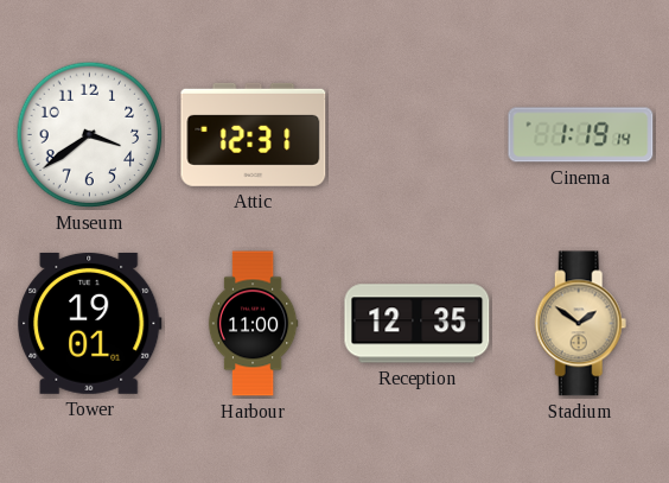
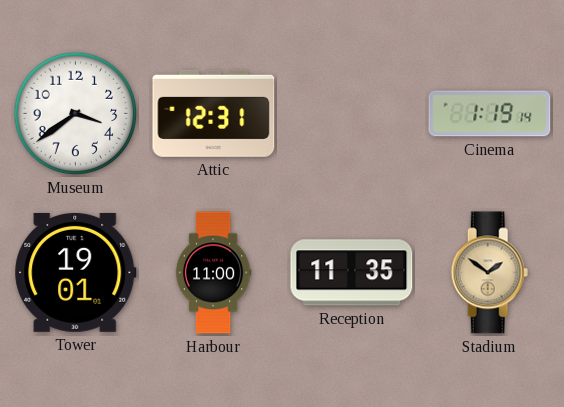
Reception: 12:35 -> 11:35
